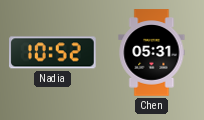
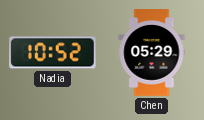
Chen: 05:31 -> 05:29
